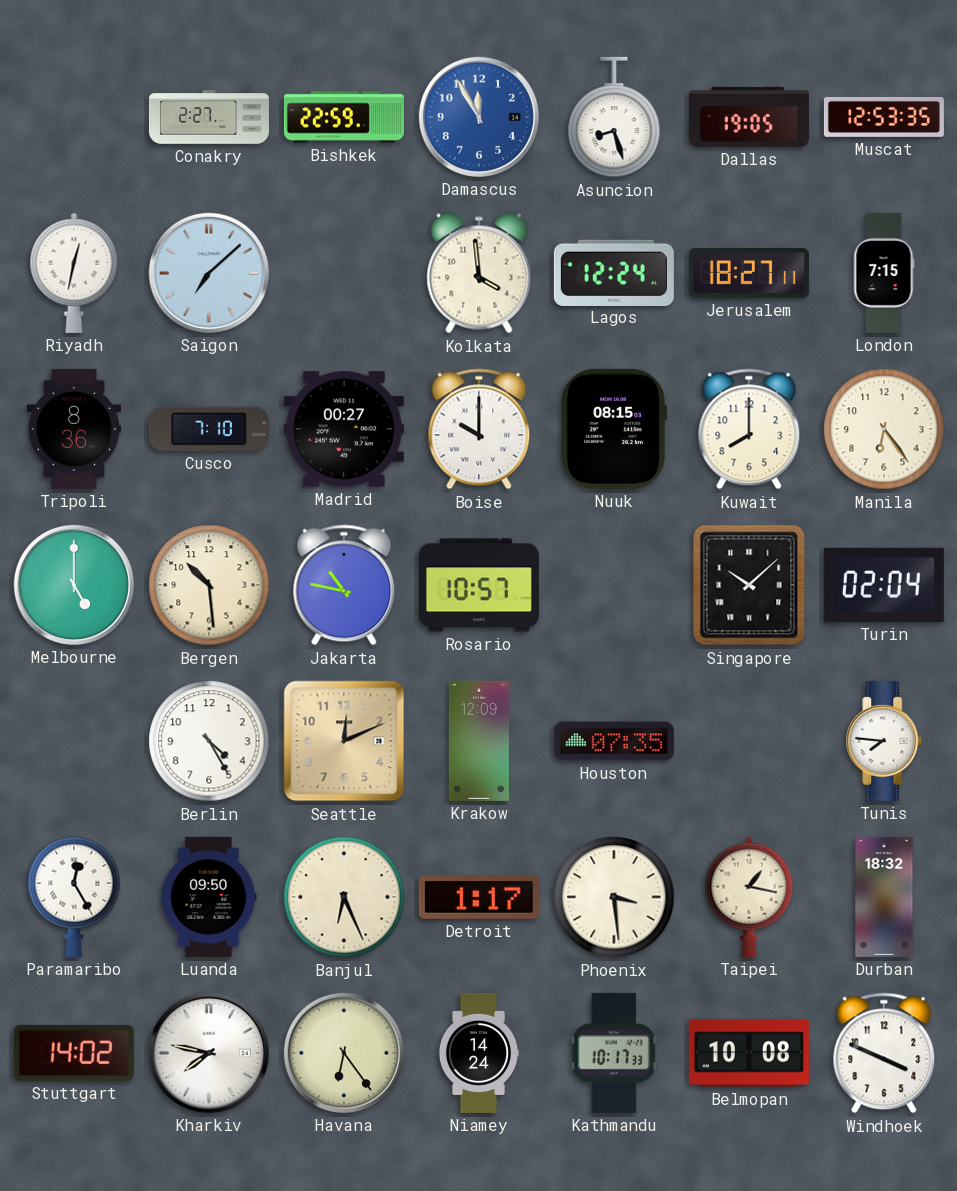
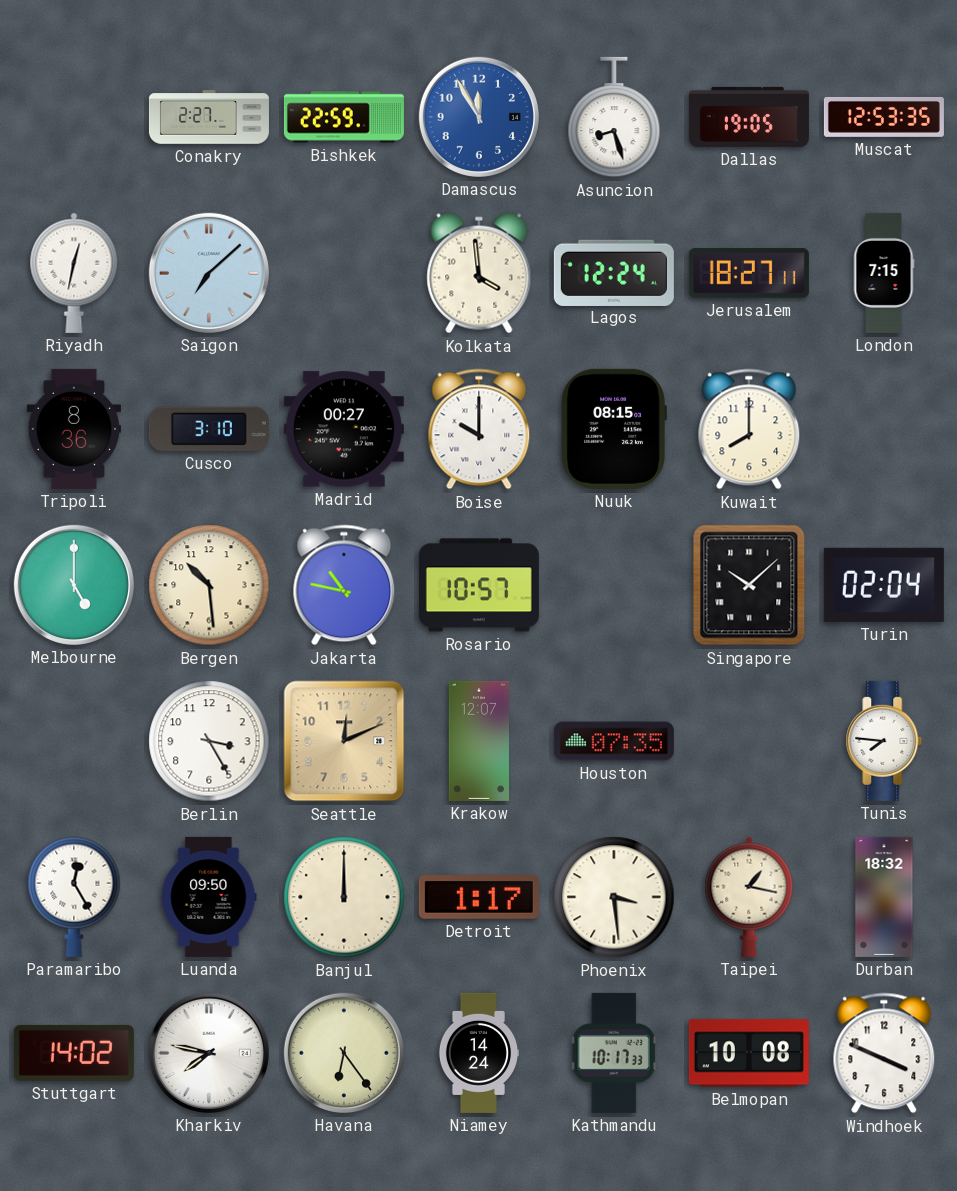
Cusco: 7:10 -> 3:10
Manila: 6:24 -> none
Berlin: 4:25 -> 3:25
Krakow: 12:09 -> 12:07
Banjul: 6:26 -> 12:00
